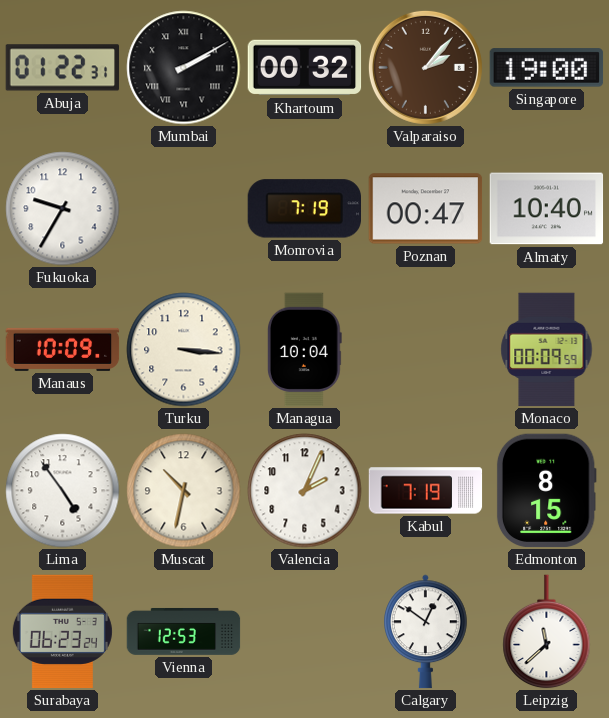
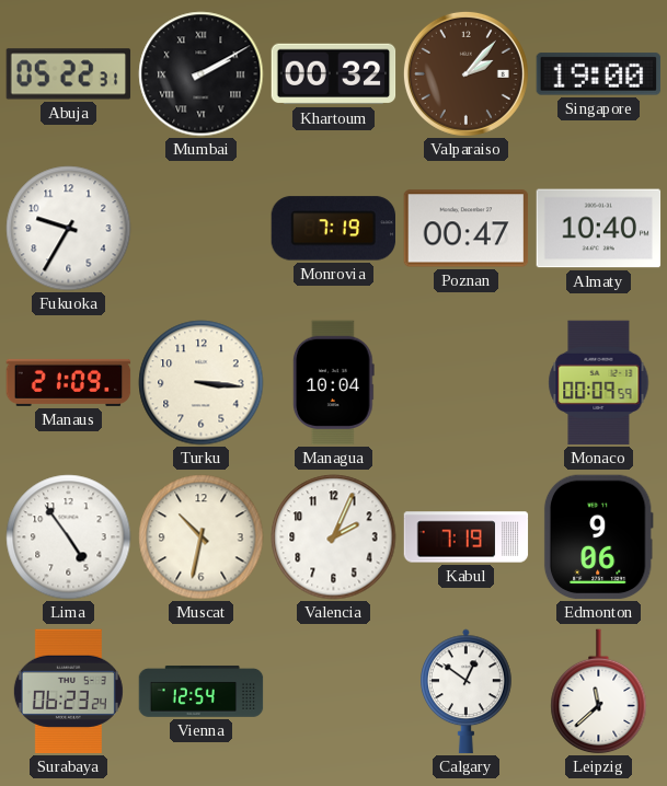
Abuja: 01:22 -> 05:22
Manaus: 10:09 -> 21:09
Edmonton: 8:15 -> 9:06
Vienna: 12:53 -> 12:54
